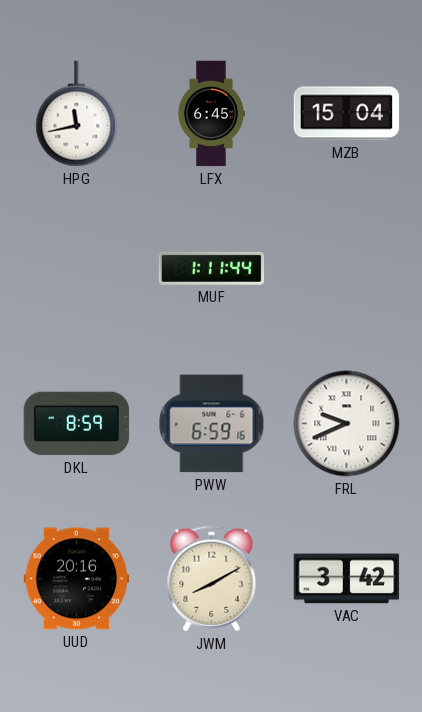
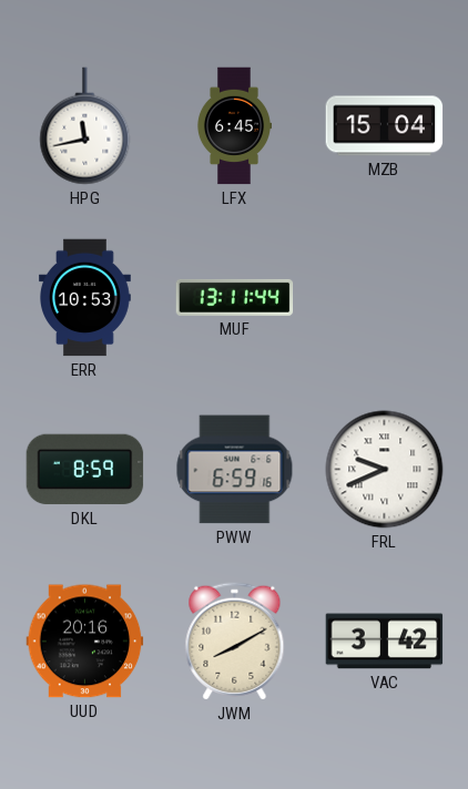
ERR: none -> 10:53
MUF: 1:11 -> 13:11
